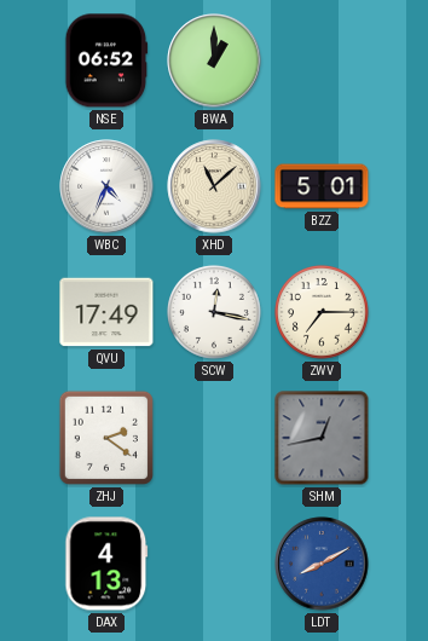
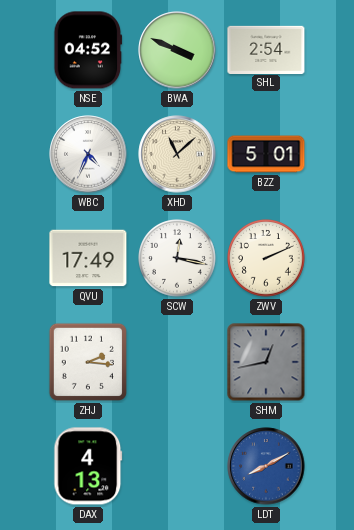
NSE: 06:52 -> 04:52
BWA: 1:00 -> 3:49
SHL: none -> 2:54
ZWV: 7:15 -> 2:11
ZHJ: 2:21 -> 2:16
